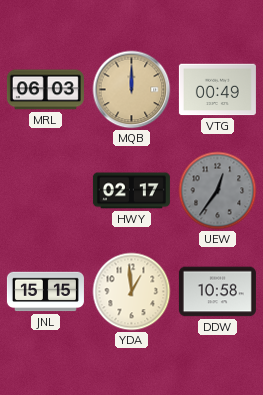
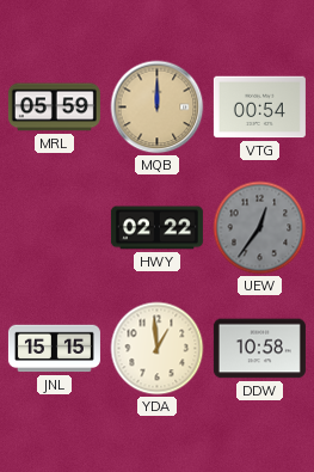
MRL: 06:03 -> 05:59
VTG: 00:49 -> 00:54
HWY: 02:17 -> 02:22
